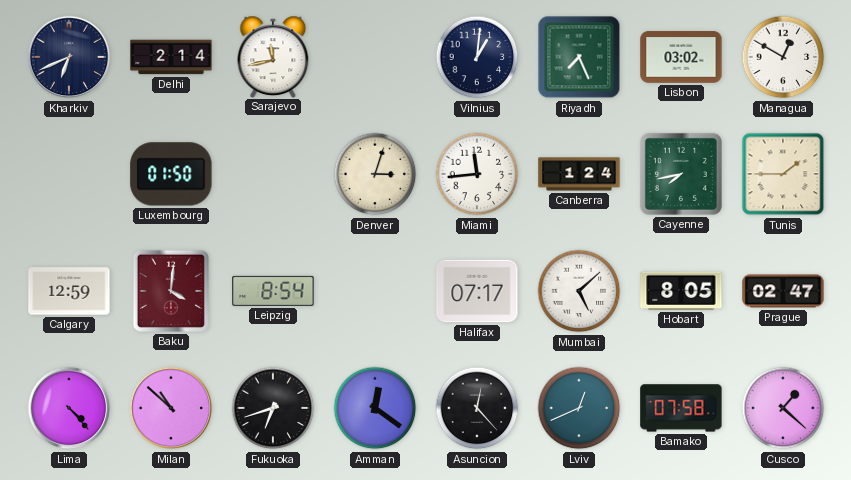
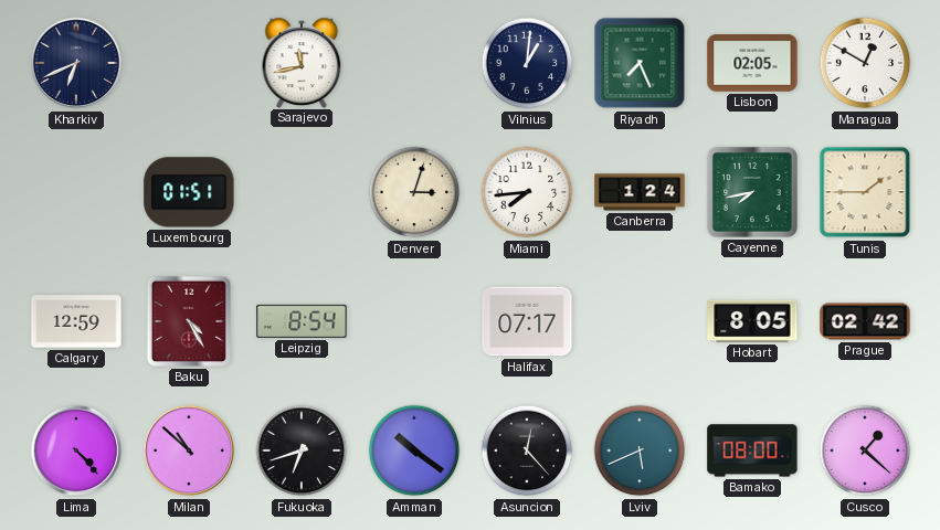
Delhi: 2:14 -> none
Lisbon: 03:02 -> 02:05
Luxembourg: 01:50 -> 01:51
Miami: 11:44 -> 7:44
Baku: 4:01 -> 4:25
Mumbai: 5:08 -> none
Prague: 02:47 -> 02:42
Amman: 12:21 -> 10:21
Lviv: 12:41 -> 5:41
Bamako: 07:58 -> 08:00
